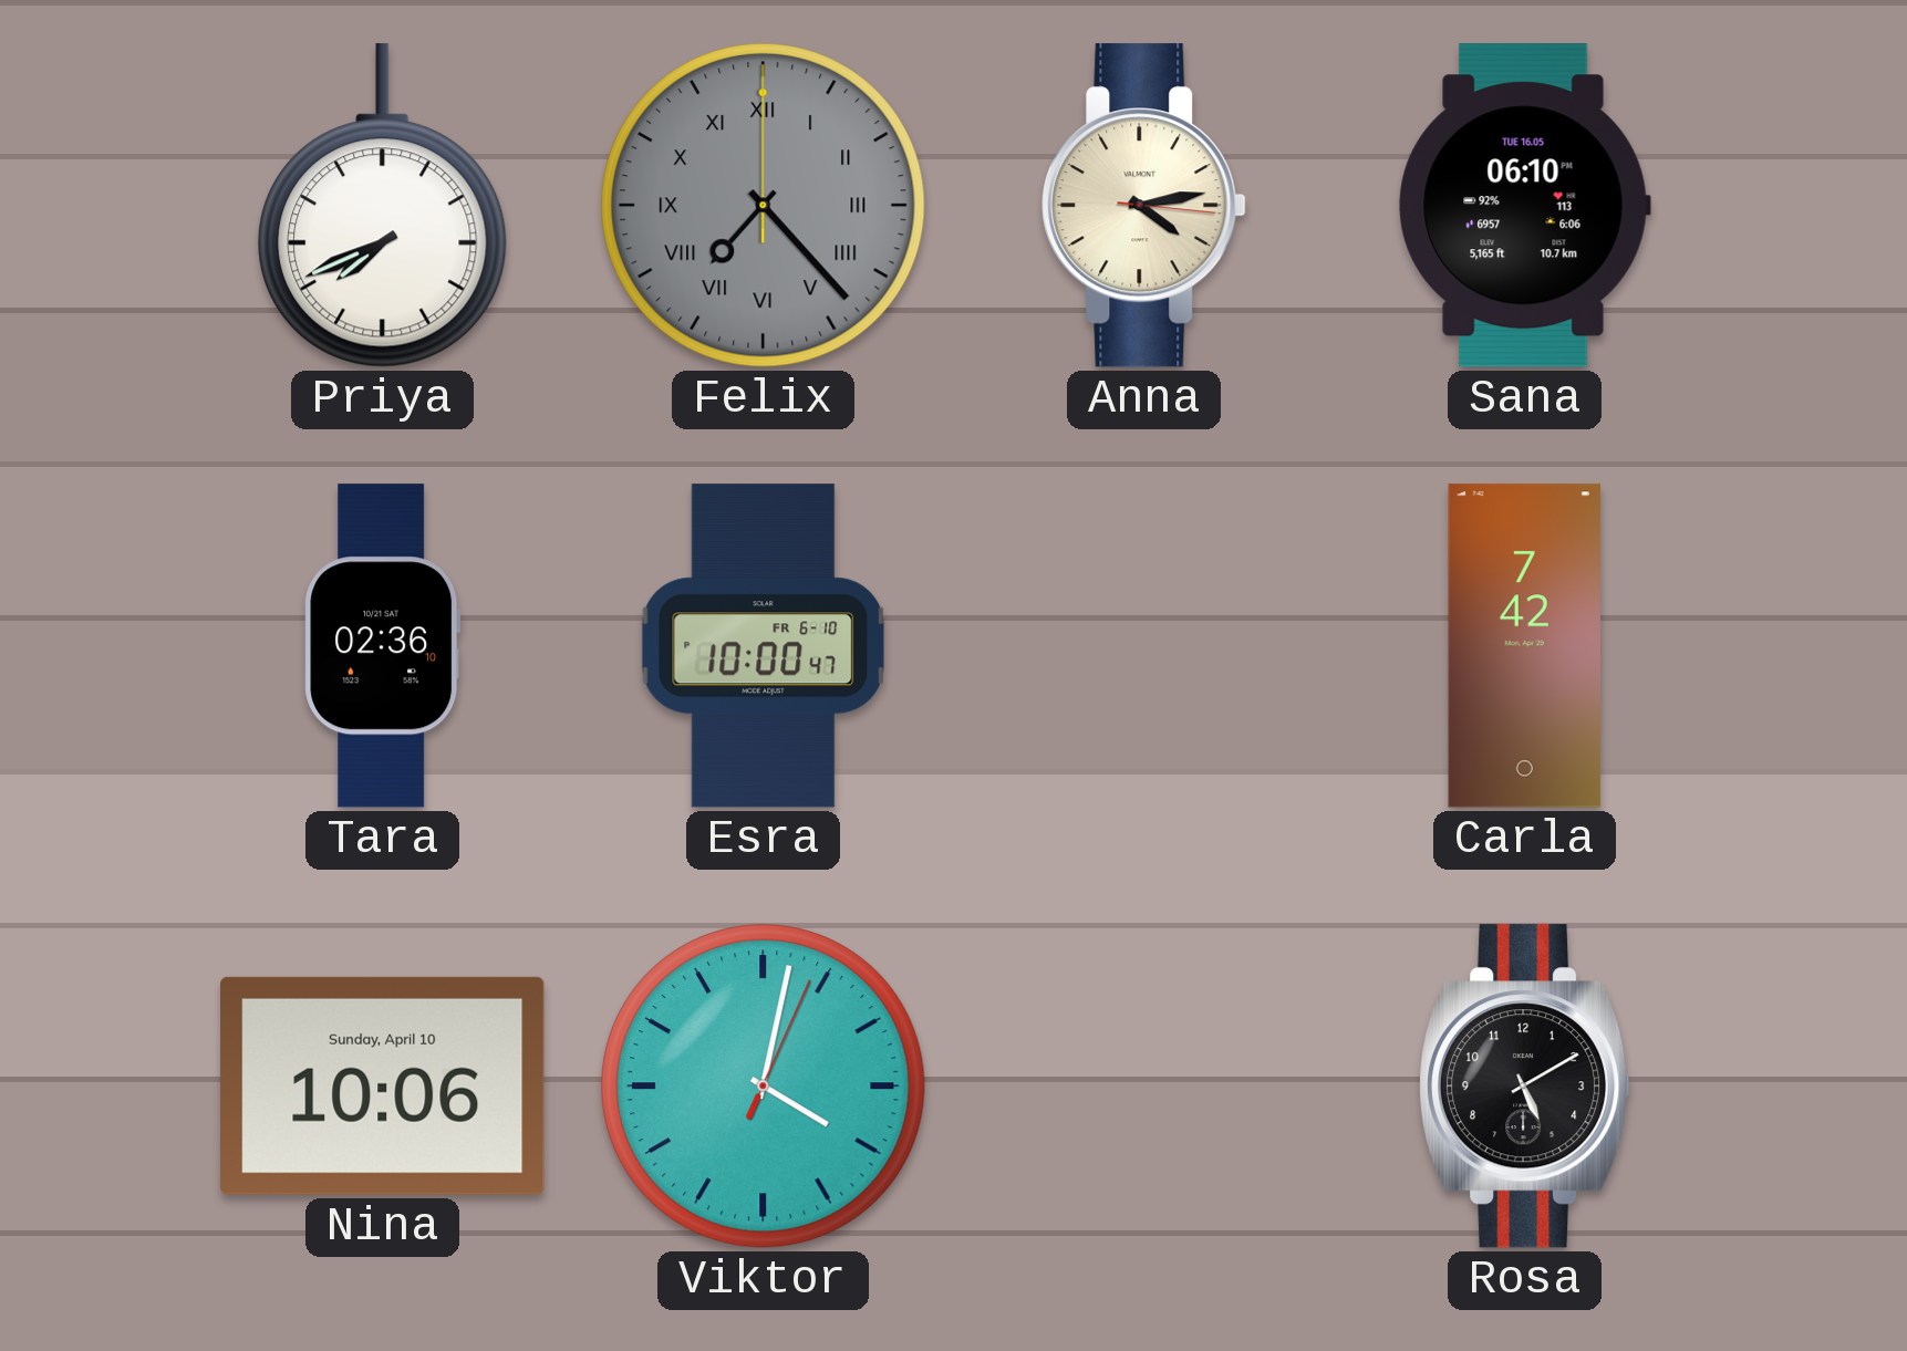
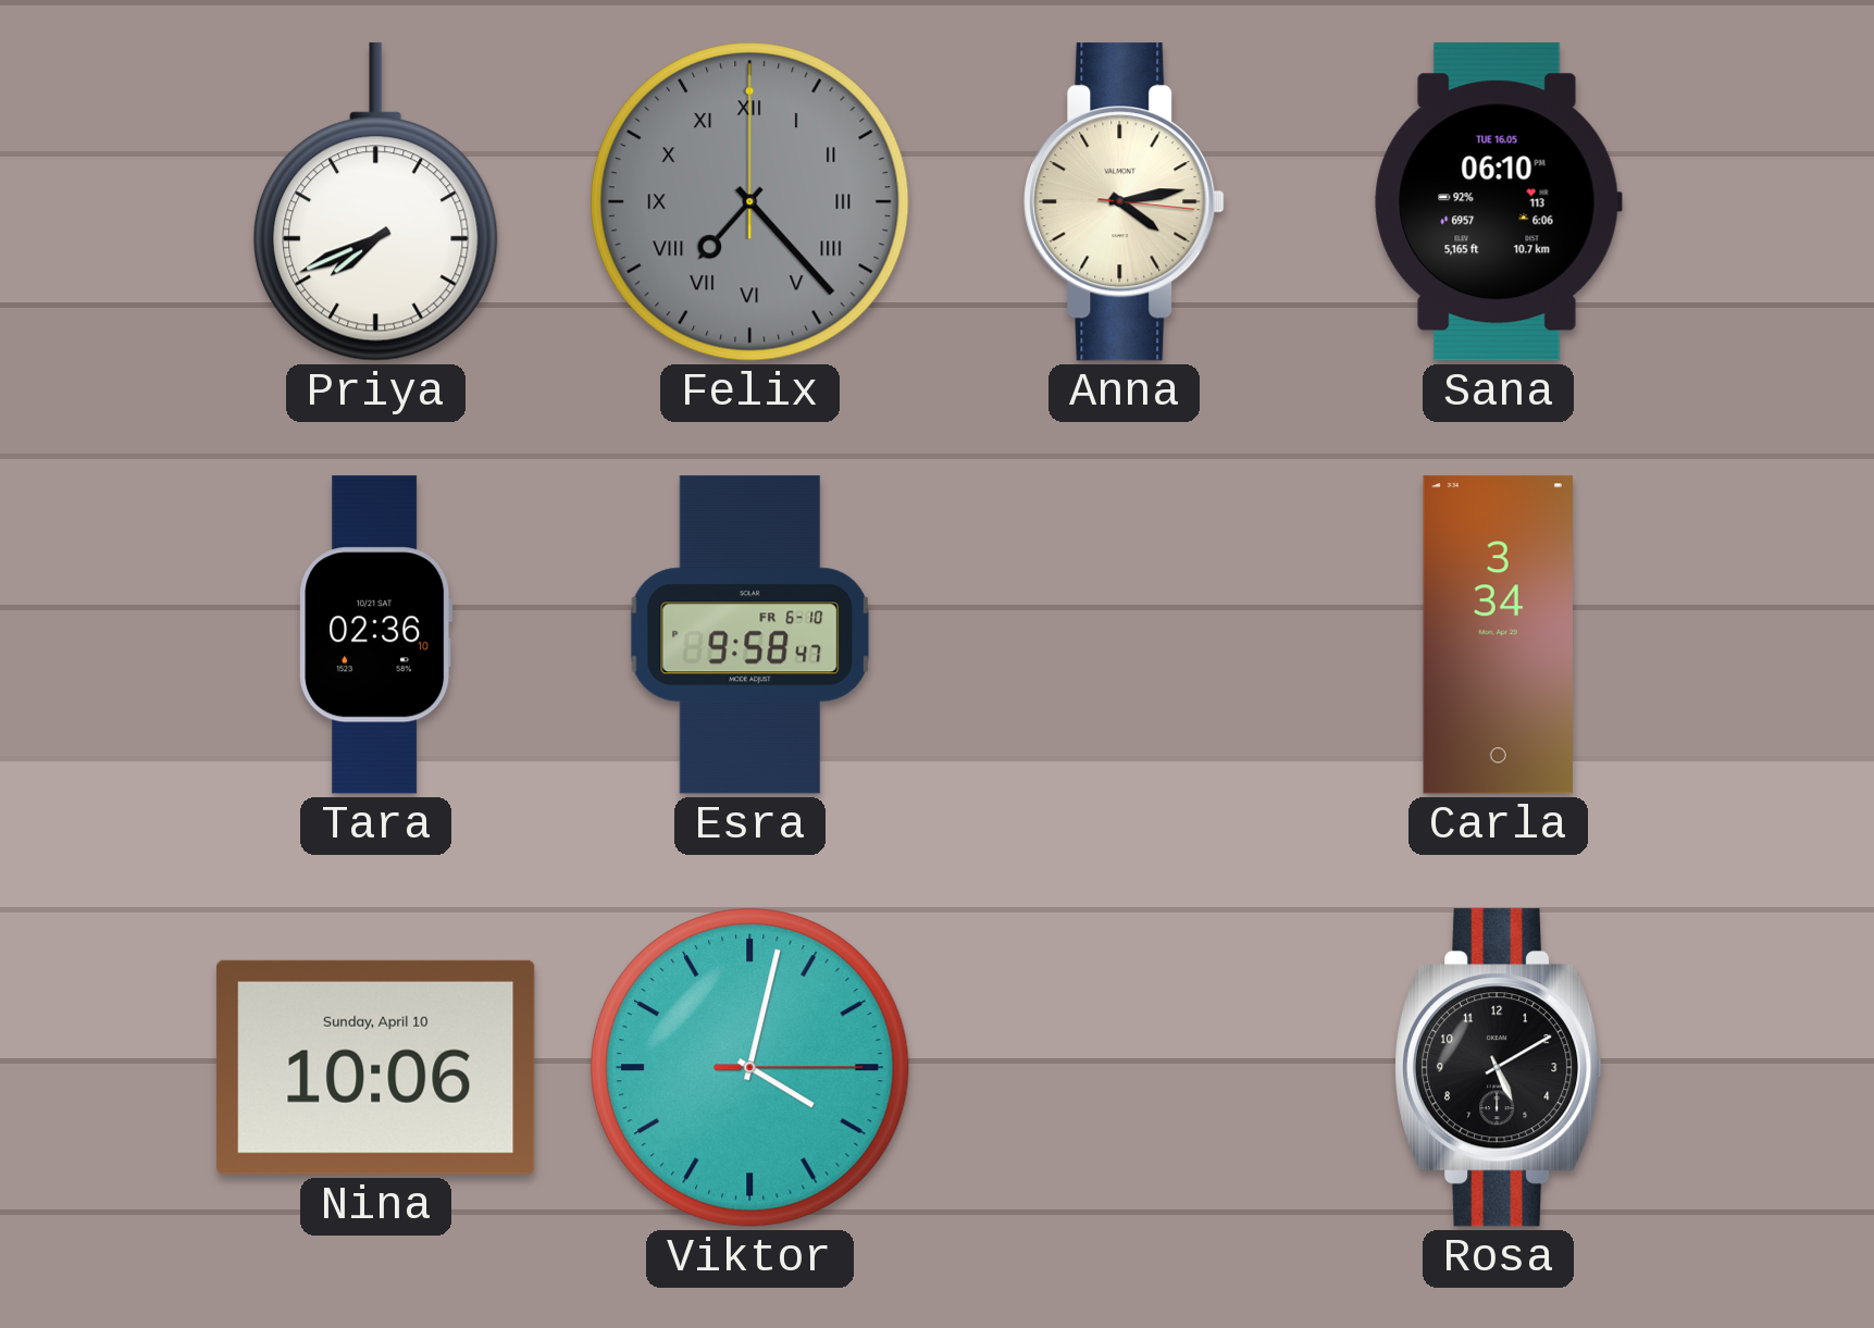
Esra: 10:00 -> 9:58
Carla: 7:42 -> 3:34
Viktor: 4:02:04 -> 4:02:15
